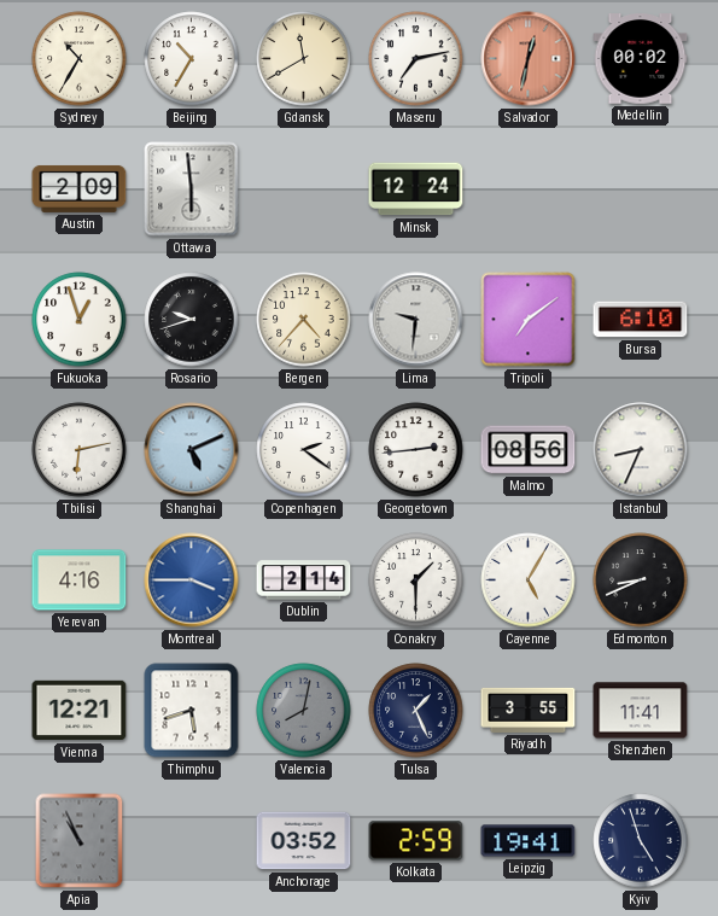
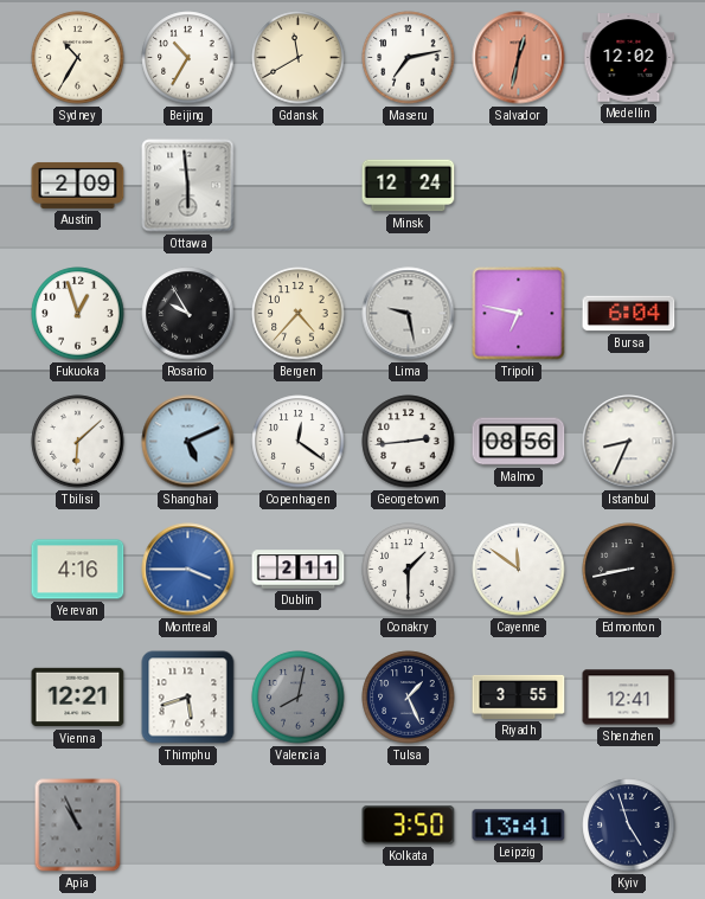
Medellin: 00:02 -> 12:02
Rosario: 9:42 -> 9:55
Lima: 9:31 -> 9:28
Tripoli: 7:09 -> 6:47
Bursa: 6:10 -> 6:04
Tbilisi: 6:13 -> 6:08
Copenhagen: 2:21 -> 12:21
Dublin: 2:14 -> 2:11
Cayenne: 5:05 -> 11:51
Edmonton: 8:41 -> 8:43
Shenzhen: 11:41 -> 12:41
Anchorage: 03:52 -> none
Kolkata: 2:59 -> 3:50
Leipzig: 19:41 -> 13:41
